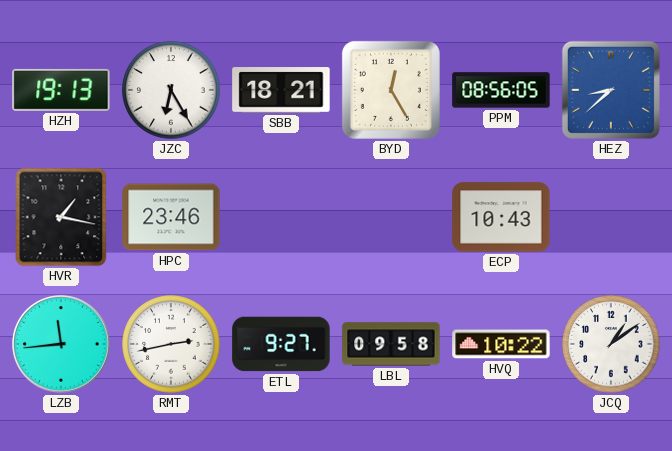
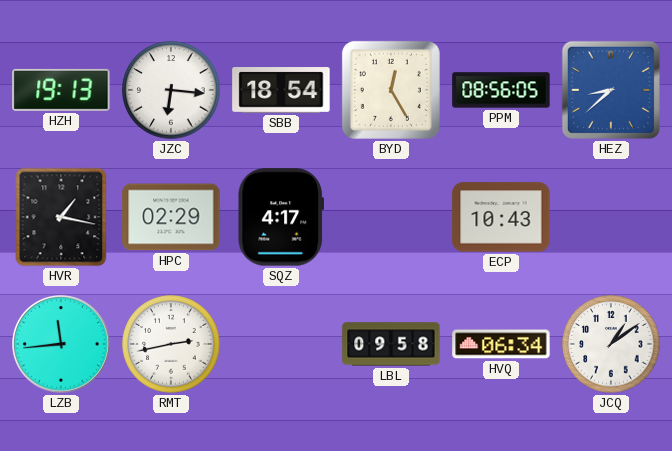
JZC: 6:25 -> 6:16
SBB: 18:21 -> 18:54
HPC: 23:46 -> 02:29
SQZ: none -> 4:17
ETL: 9:27 -> none
HVQ: 10:22 -> 06:34
